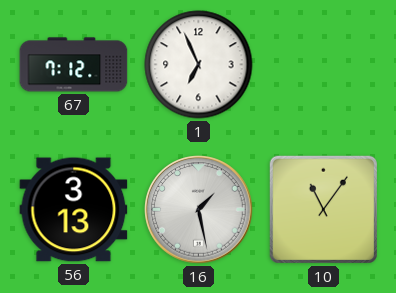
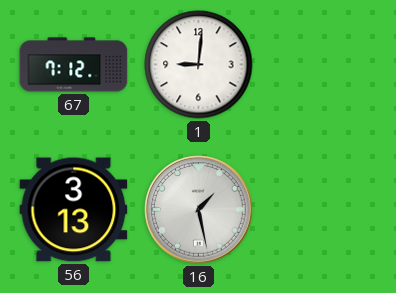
1: 6:56 -> 9:01
10: 11:06 -> none
